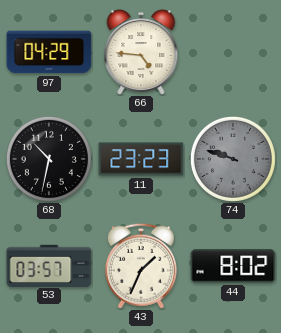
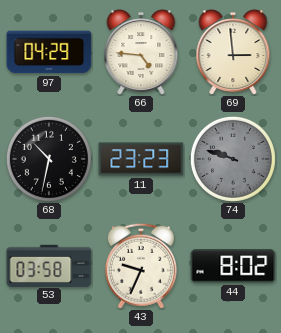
69: none -> 2:59
53: 03:57 -> 03:58
43: 1:34 -> 9:34
